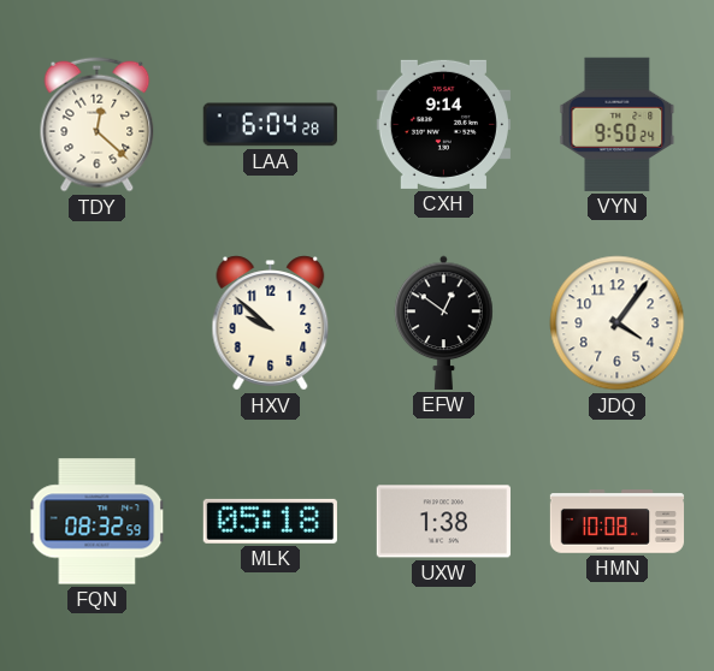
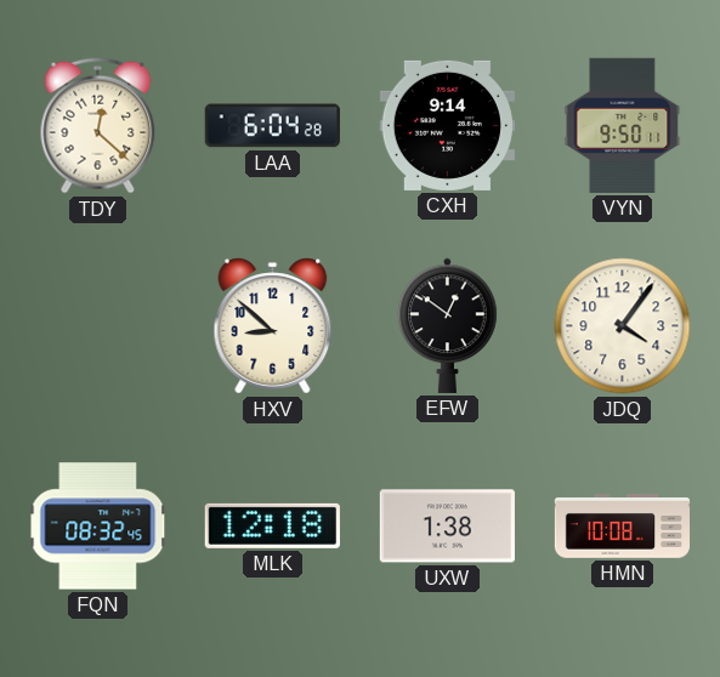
VYN: 9:50:24 -> 9:50:11
HXV: 9:52 -> 8:52
FQN: 08:32:59 -> 08:32:45
MLK: 05:18 -> 12:18
